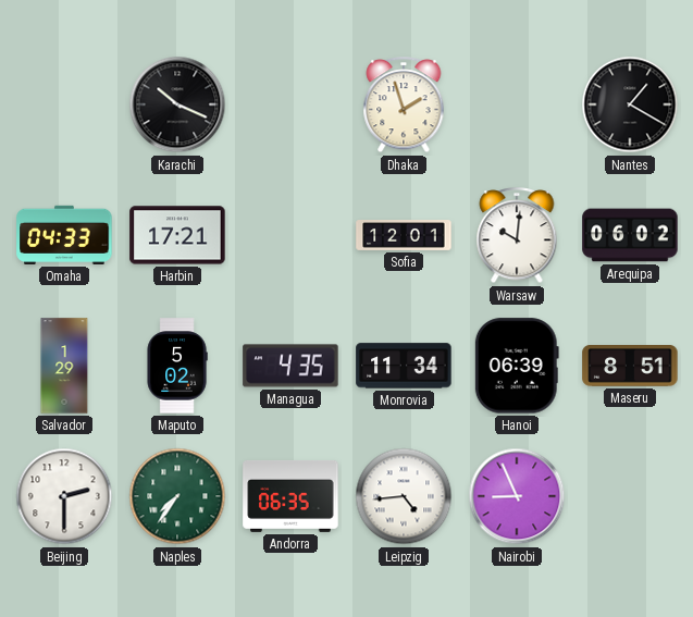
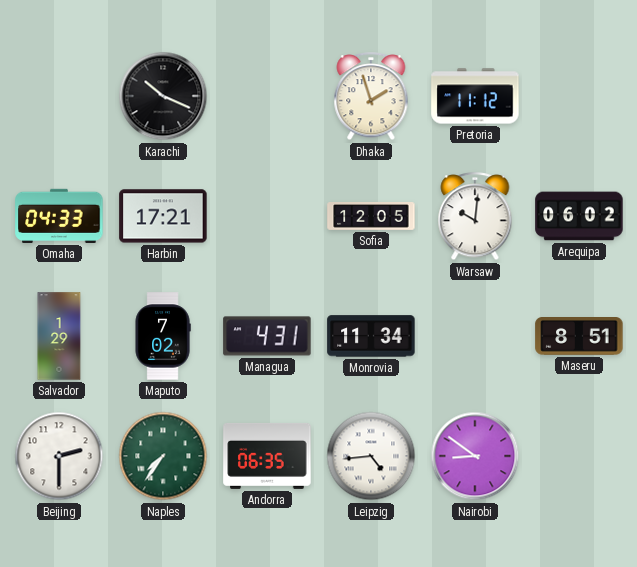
Pretoria: none -> 11:12
Nantes: 1:20 -> none
Sofia: 12:01 -> 12:05
Maputo: 5:02 -> 7:02
Managua: 4:35 -> 4:31
Hanoi: 06:39 -> none
Nairobi: 8:56 -> 8:51
